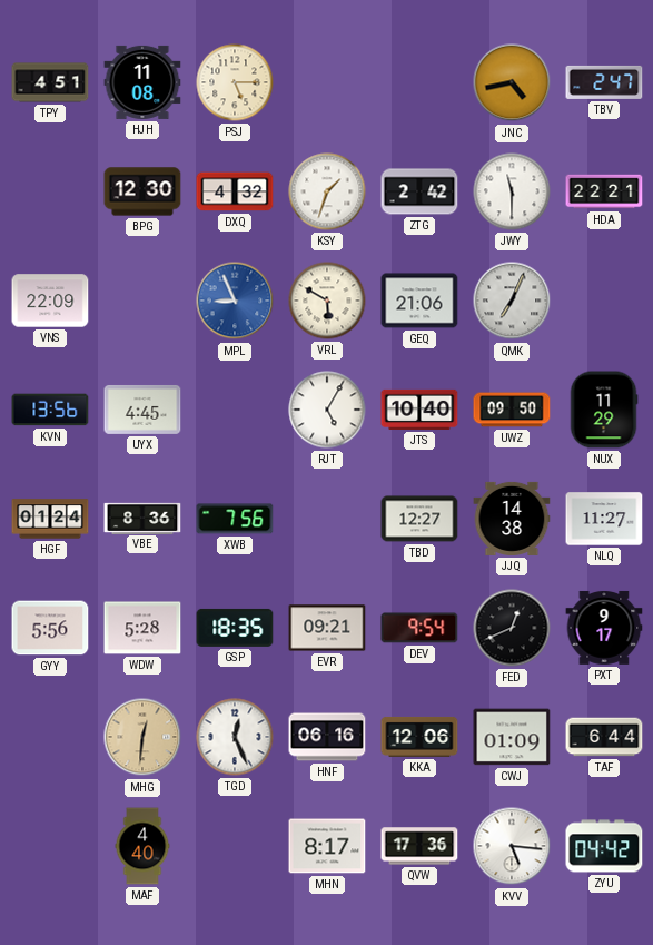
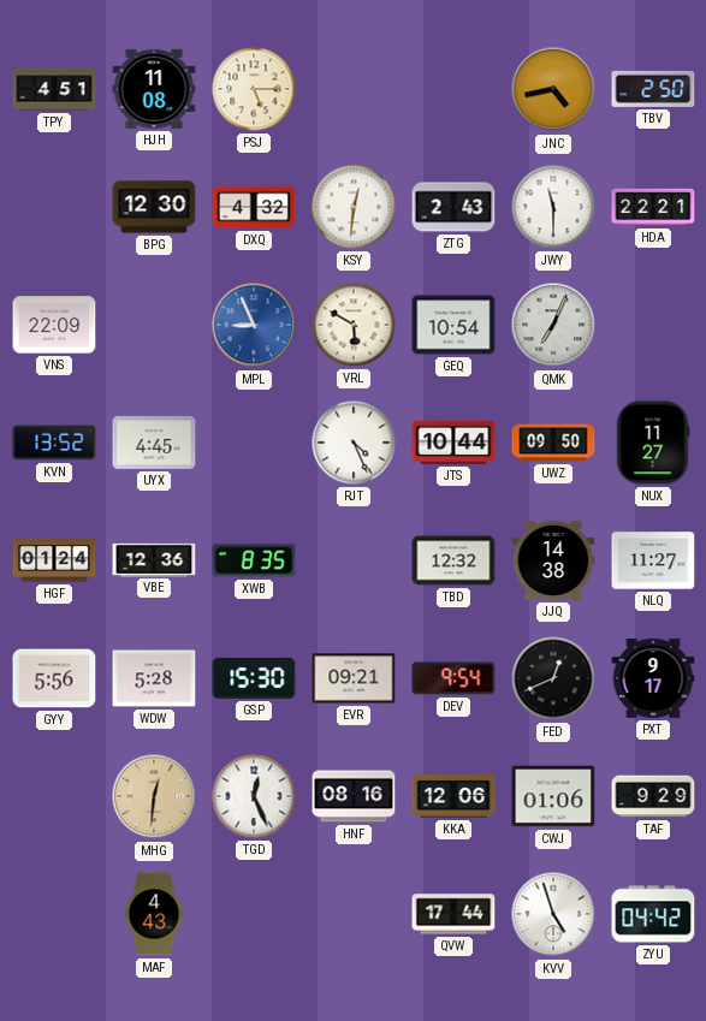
TBV: 2:47 -> 2:50
KSY: 1:33 -> 12:31
ZTG: 2:42 -> 2:43
GEQ: 21:06 -> 10:54
KVN: 13:56 -> 13:52
RJT: 5:05 -> 4:26
JTS: 10:40 -> 10:44
NUX: 11:29 -> 11:27
VBE: 8:36 -> 12:36
XWB: 7:56 -> 8:35
TBD: 12:27 -> 12:32
GSP: 18:35 -> 15:30
HNF: 06:16 -> 08:16
CWJ: 01:09 -> 01:06
TAF: 6:44 -> 9:29
MAF: 4:40 -> 4:43
MHN: 8:17 -> none
QVW: 17:36 -> 17:44
KVV: 5:16 -> 4:57
